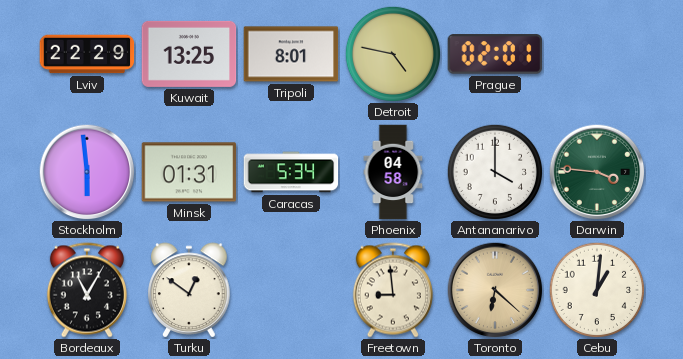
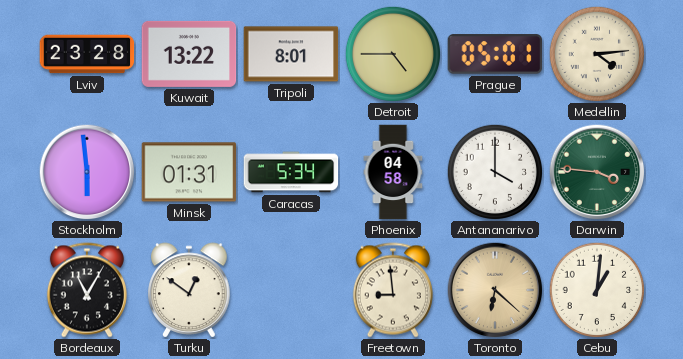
Lviv: 22:29 -> 23:28
Kuwait: 13:25 -> 13:22
Detroit: 4:47 -> 4:45
Prague: 02:01 -> 05:01
Medellin: none -> 4:14
